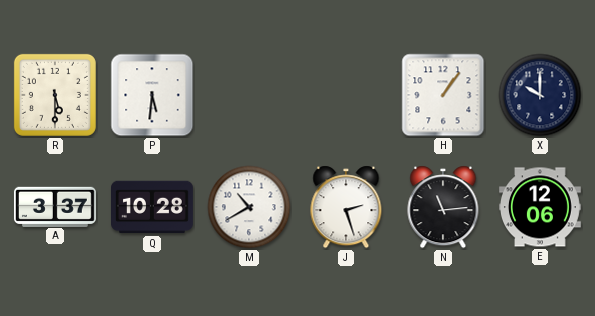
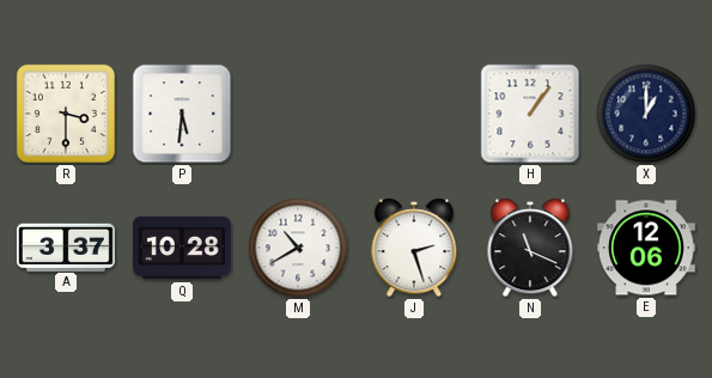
R: 5:30 -> 3:30
X: 10:00 -> 1:00
N: 11:14 -> 11:19
